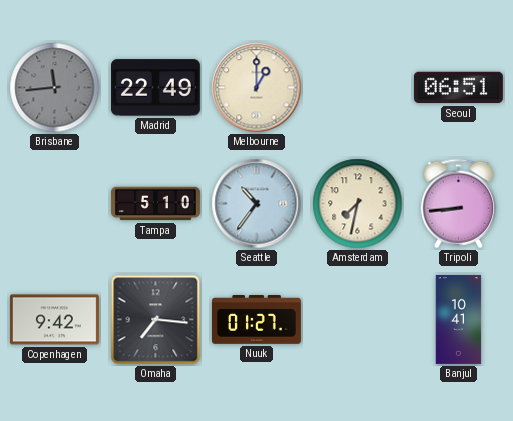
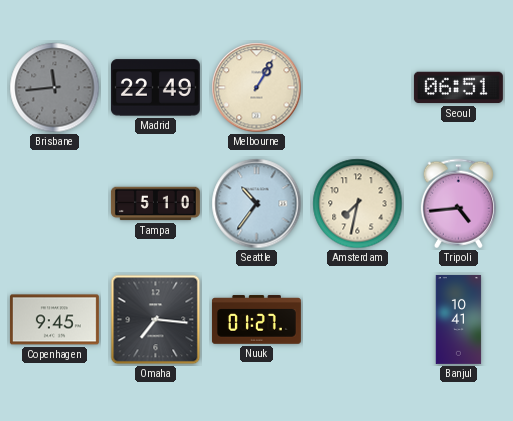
Melbourne: 1:00 -> 1:05
Tripoli: 8:44 -> 4:44
Copenhagen: 9:42 -> 9:45
